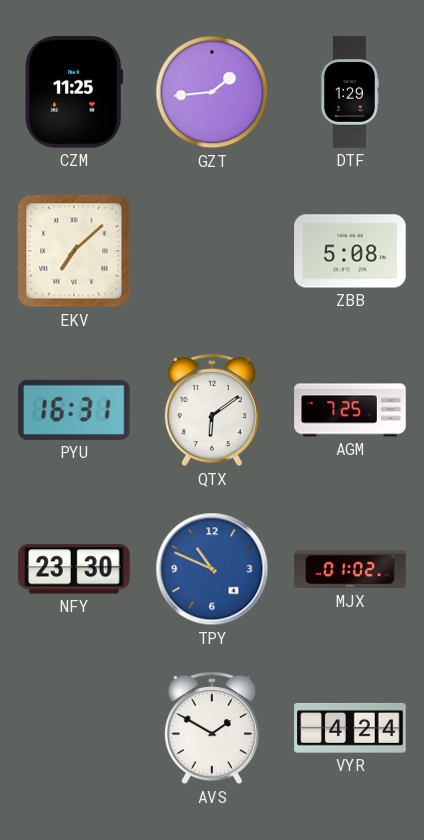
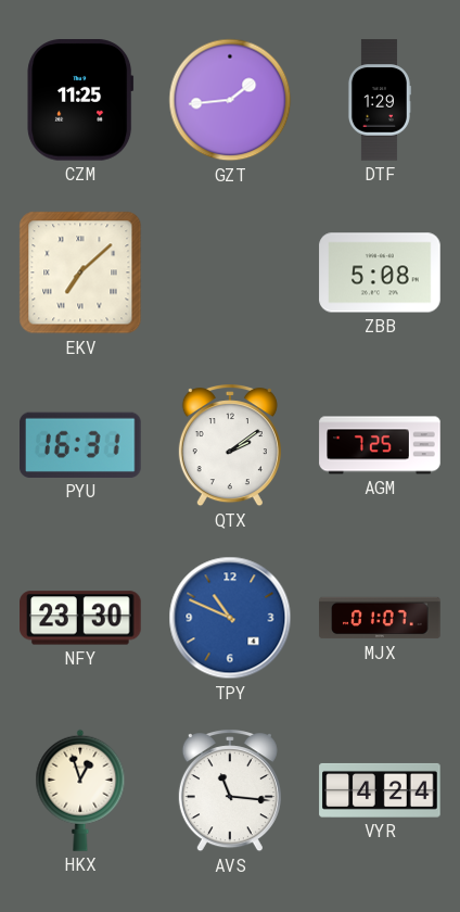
QTX: 6:09 -> 2:09
MJX: 01:02 -> 01:07
HKX: none -> 12:57
AVS: 1:50 -> 11:16
